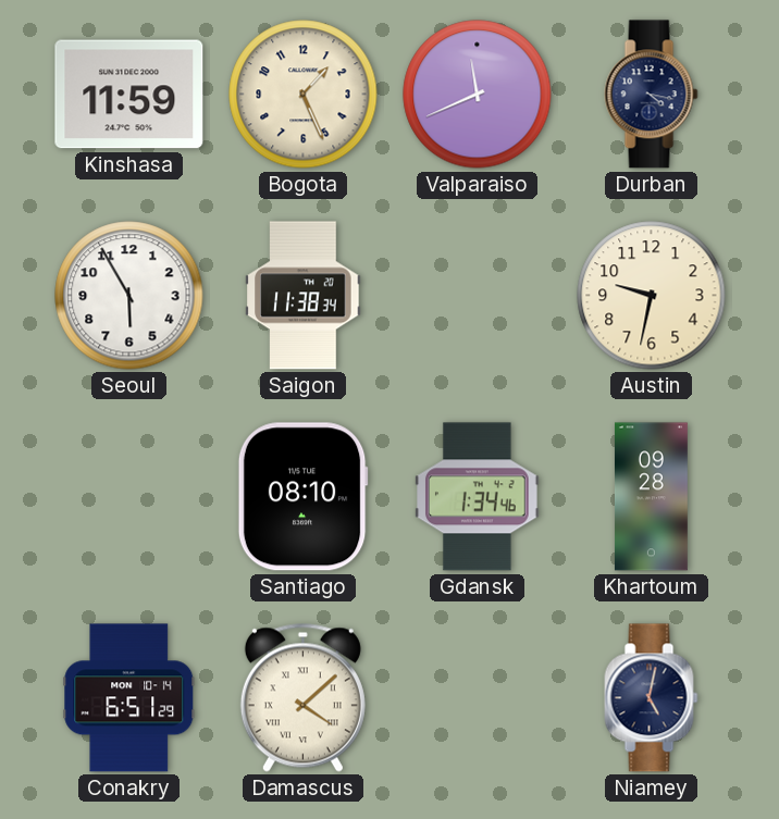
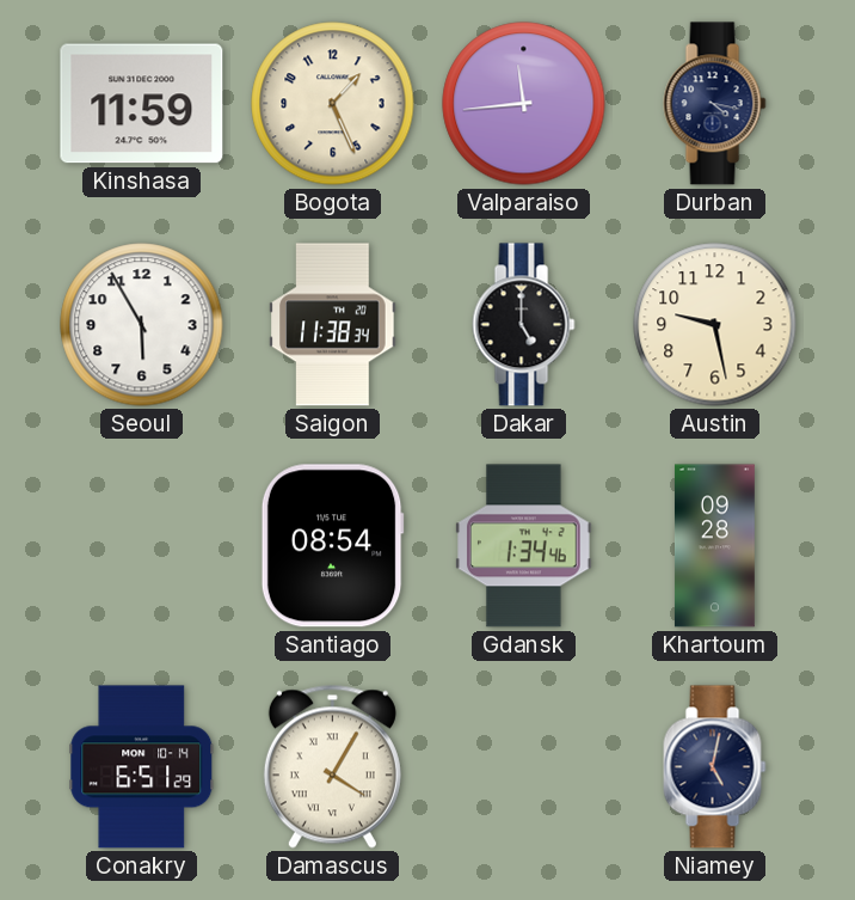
Valparaiso: 11:41 -> 11:44
Dakar: none -> 5:00
Austin: 9:32 -> 9:28
Santiago: 08:10 -> 08:54
Damascus: 4:08 -> 4:05
